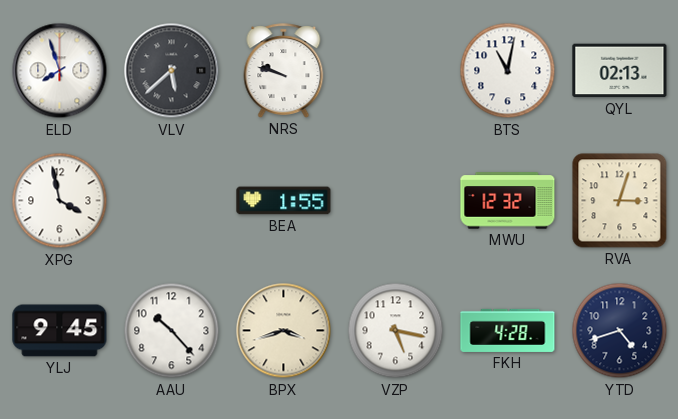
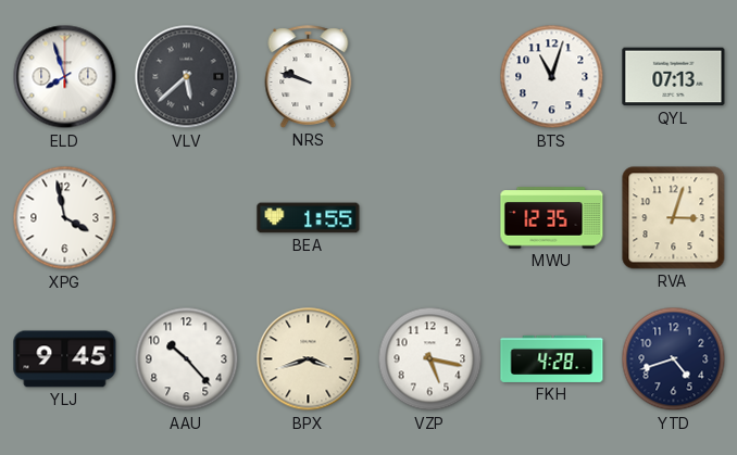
BTS: 11:02 -> 11:03
QYL: 02:13 -> 07:13
MWU: 12:32 -> 12:35
